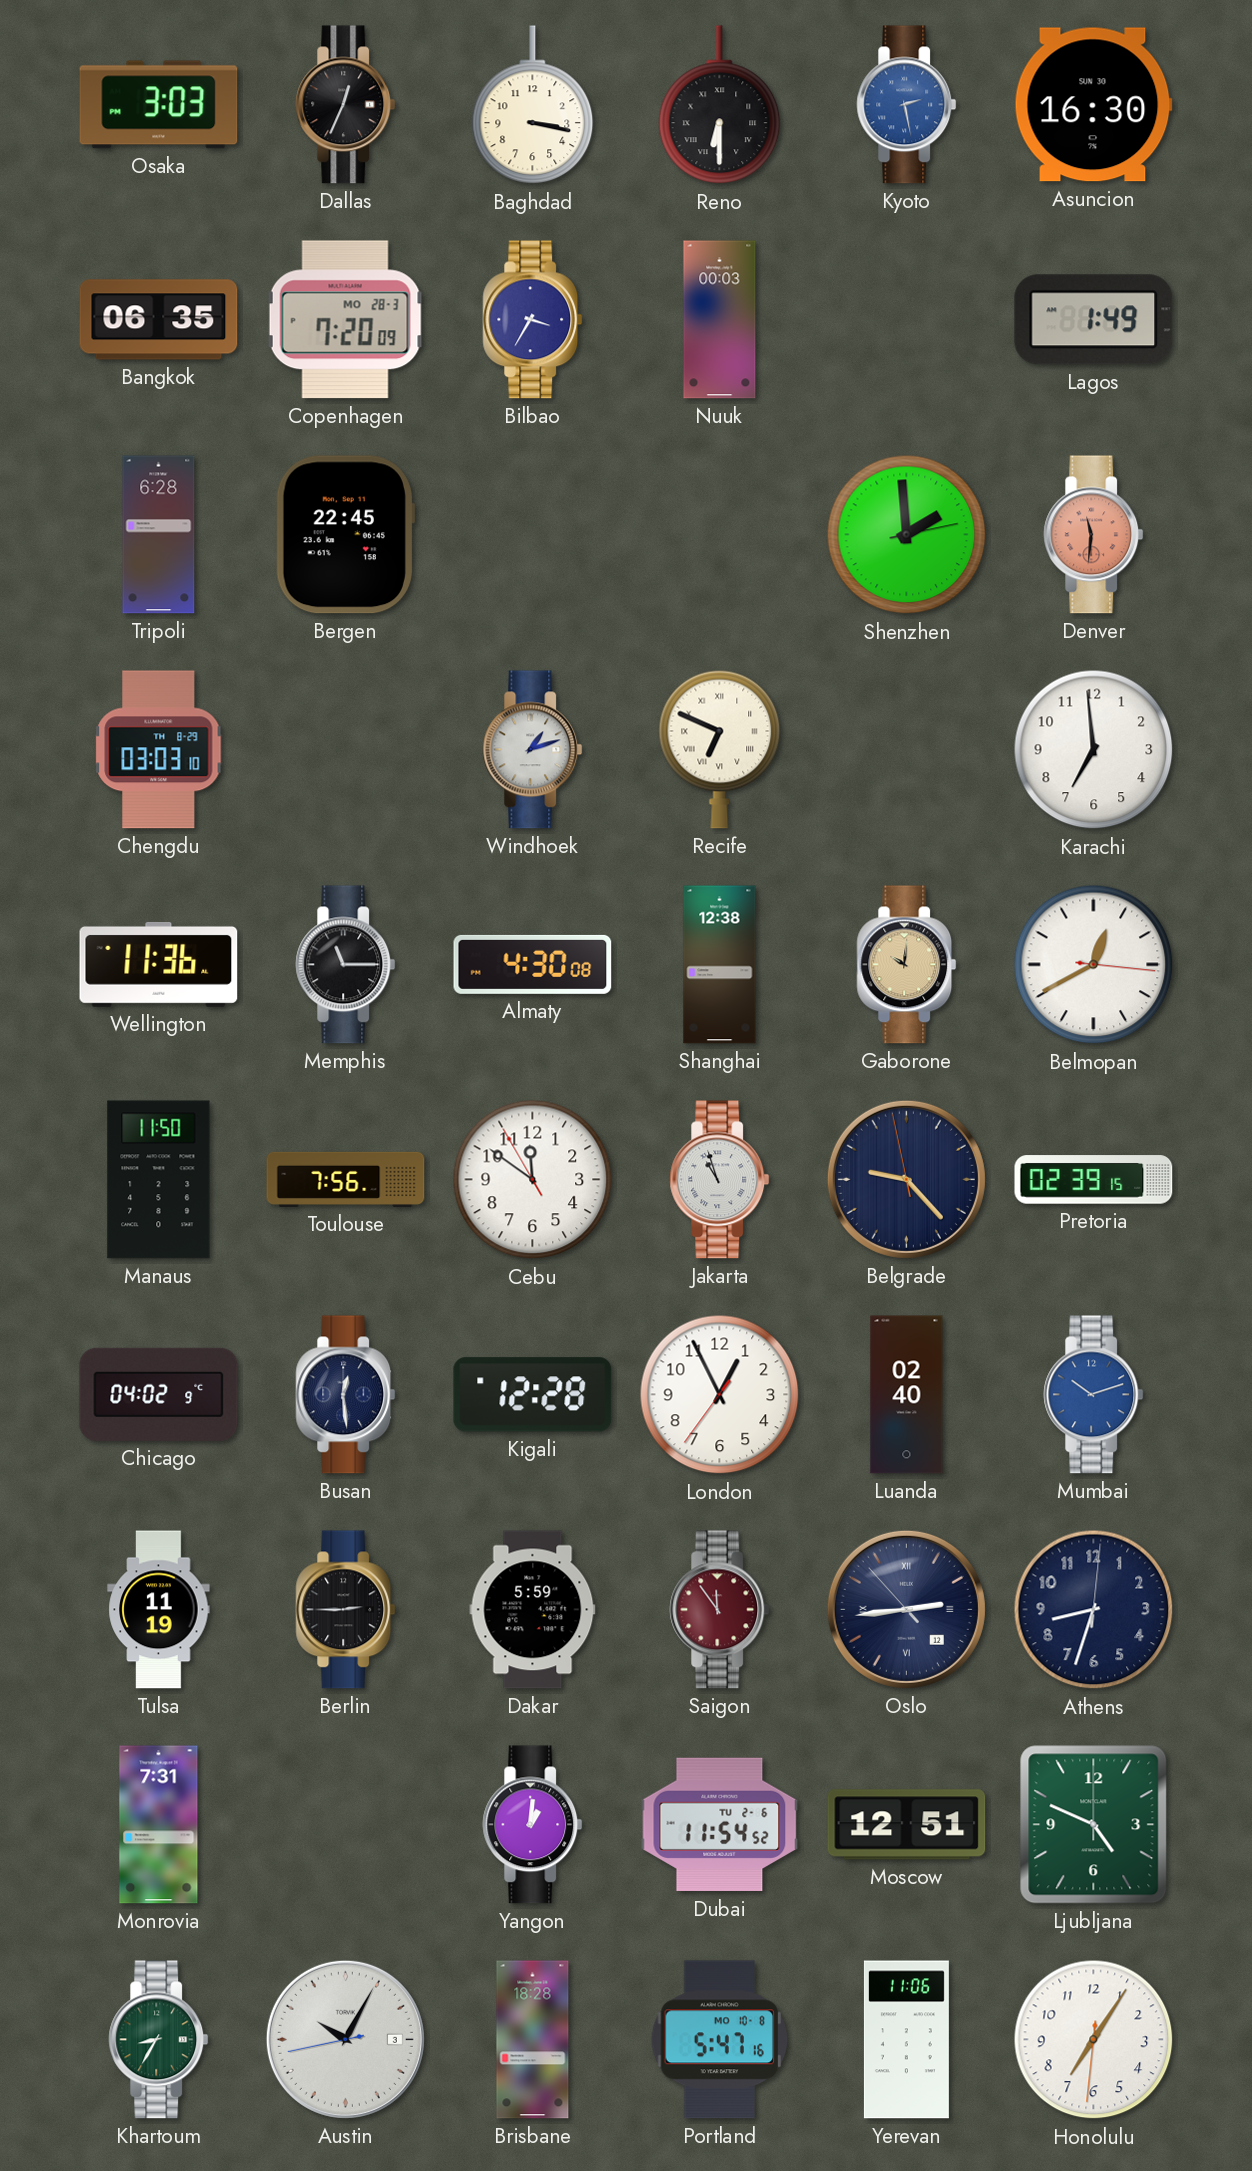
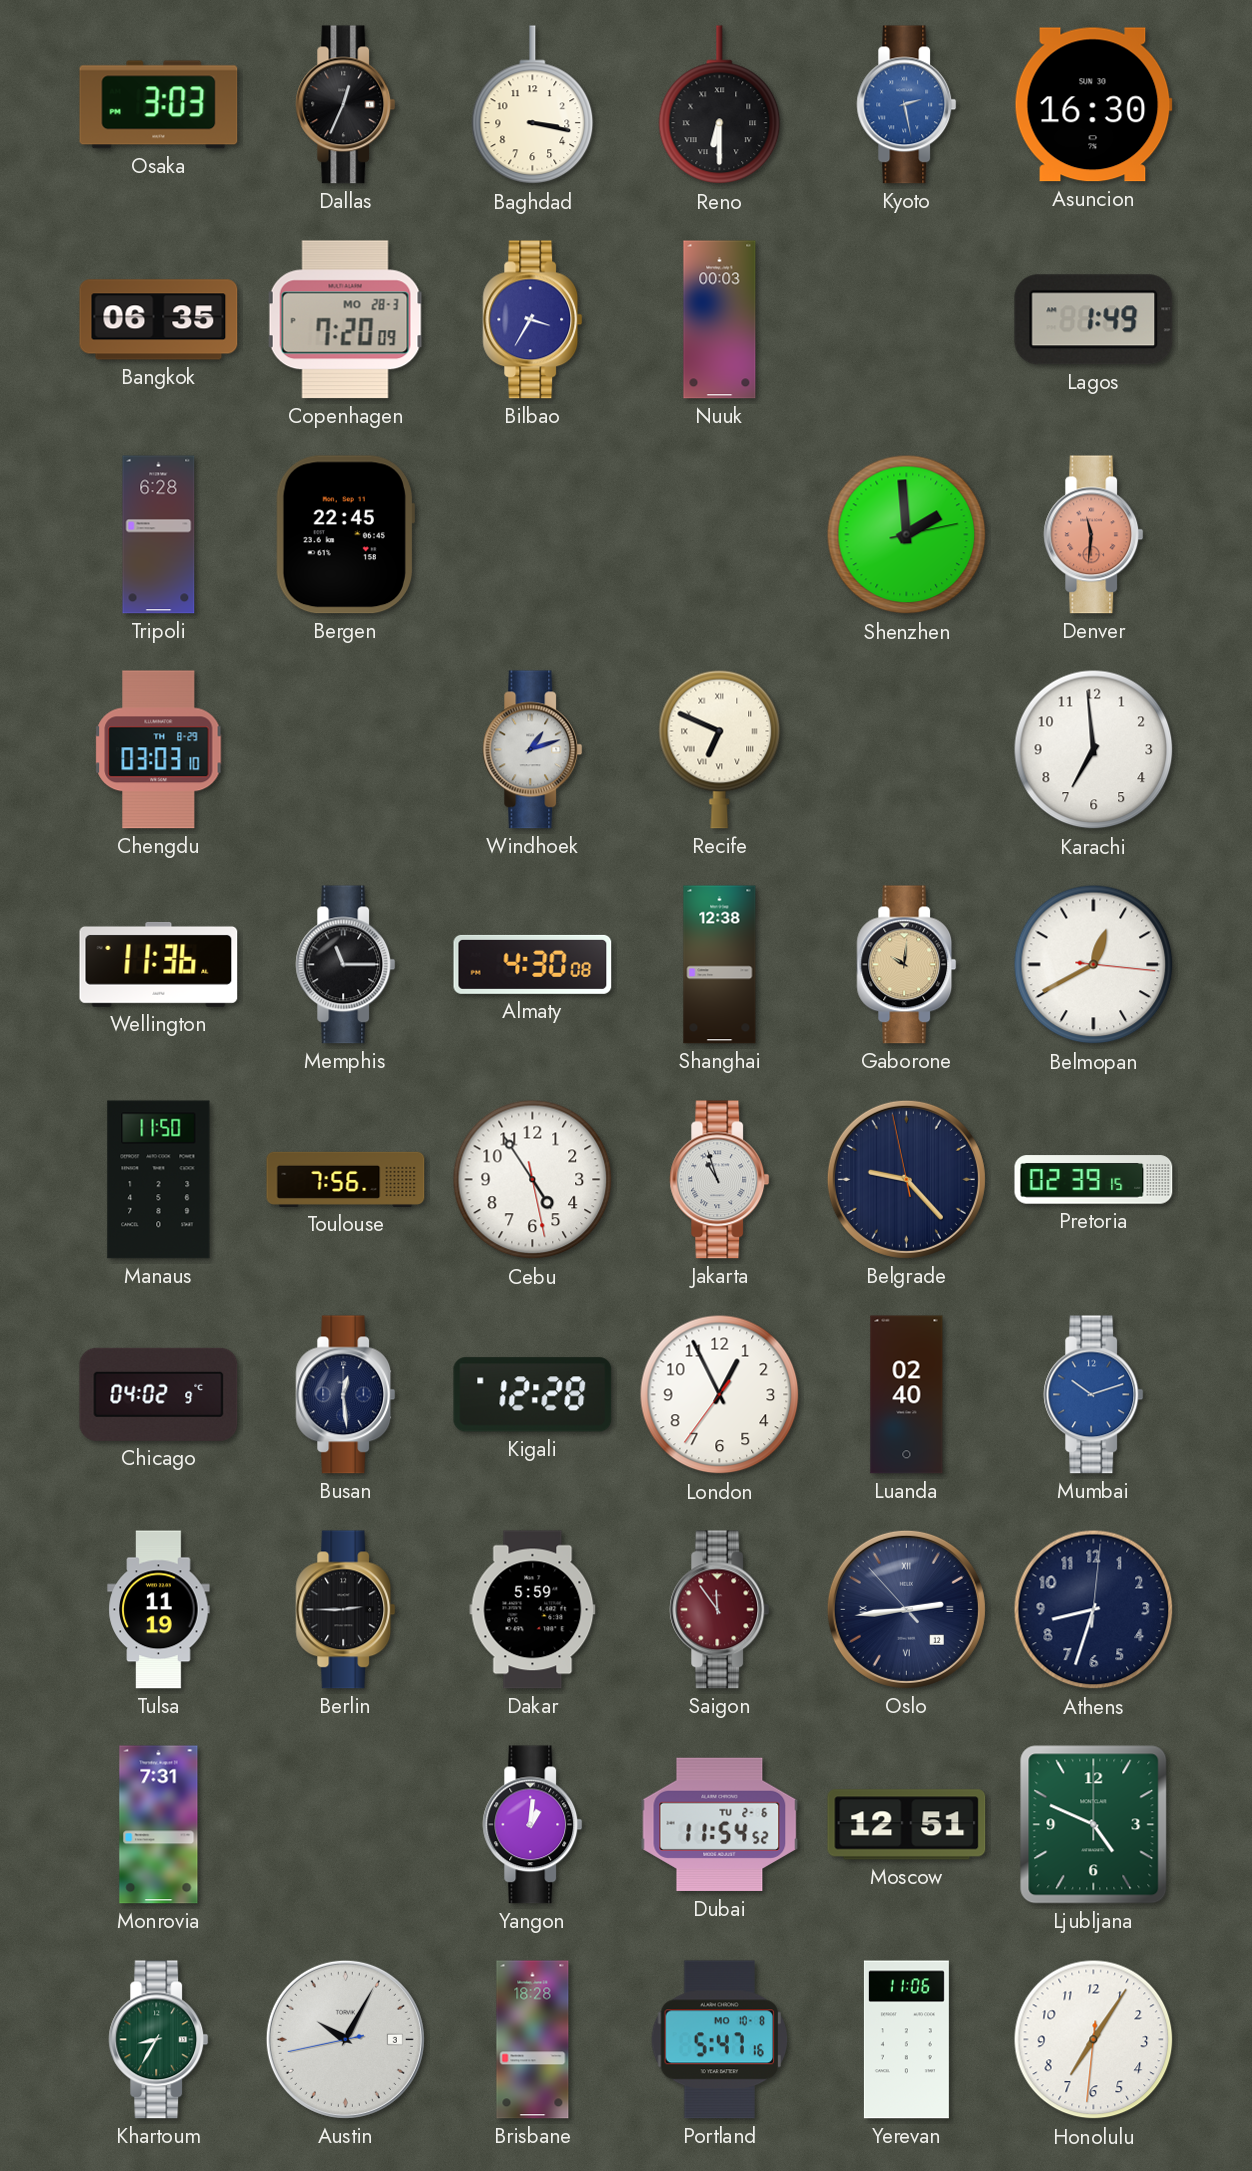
Cebu: 11:50 -> 4:54
